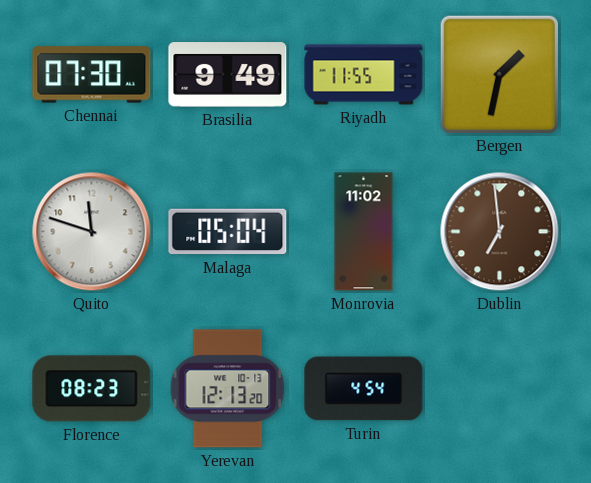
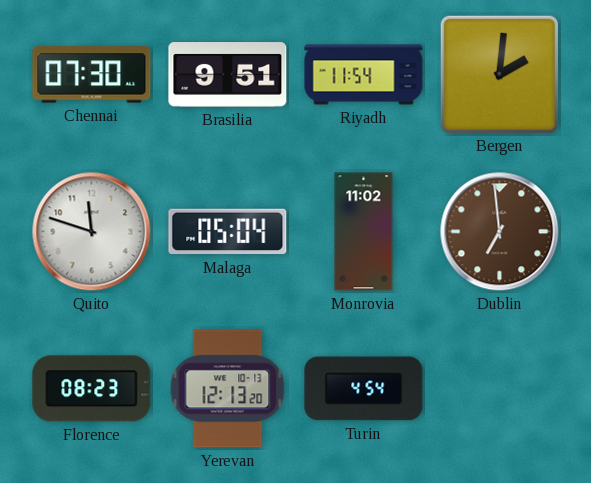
Brasilia: 9:49 -> 9:51
Riyadh: 11:55 -> 11:54
Bergen: 1:32 -> 2:01
